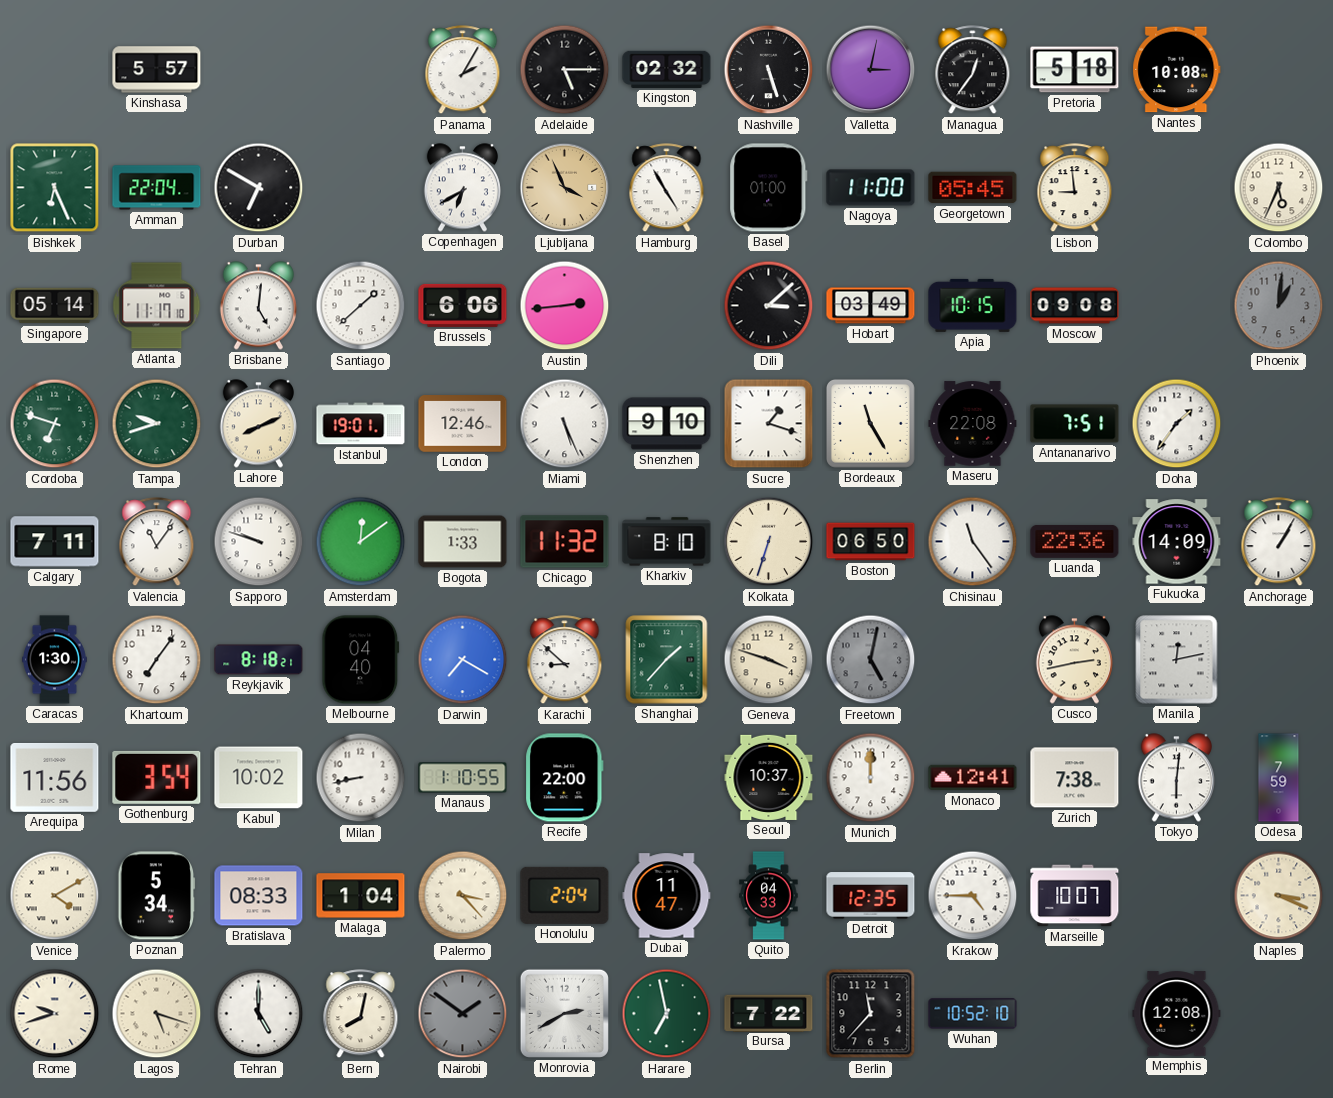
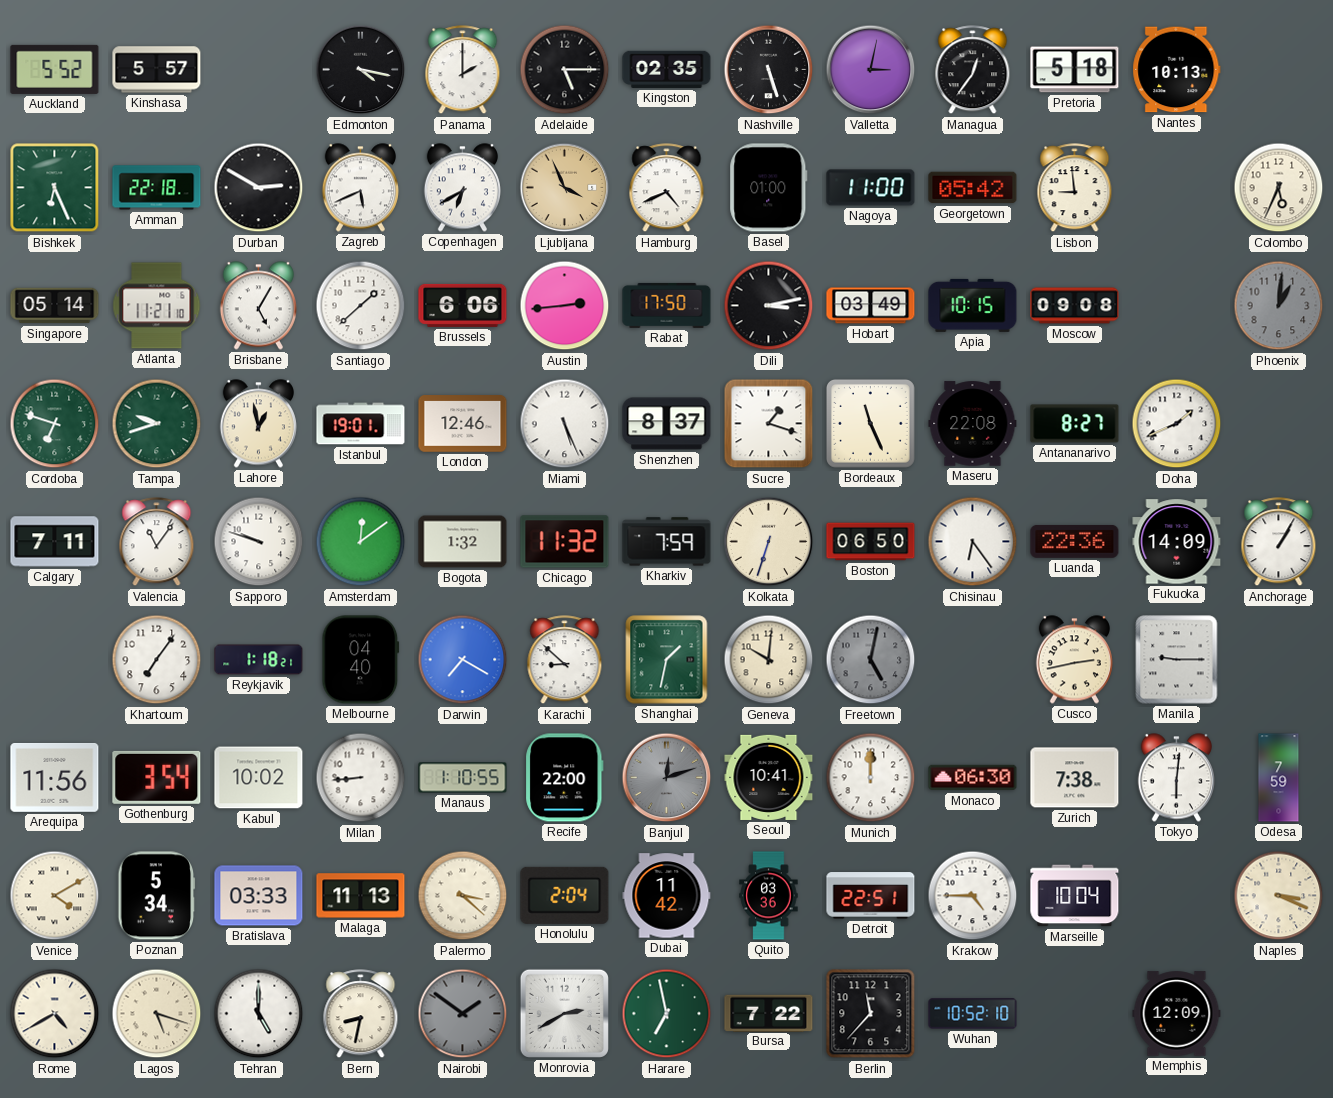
Auckland: none -> 5:52
Edmonton: none -> 4:17
Panama: 2:05 -> 2:00
Kingston: 02:32 -> 02:35
Nantes: 10:08 -> 10:13
Amman: 22:04 -> 22:18
Durban: 6:50 -> 2:50
Zagreb: none -> 5:41
Hamburg: 4:55 -> 4:41
Georgetown: 05:45 -> 05:42
Atlanta: 11:17 -> 11:21
Brisbane: 5:01 -> 5:05
Rabat: none -> 17:50
Dili: 3:08 -> 3:13
Lahore: 8:11 -> 12:58
Shenzhen: 9:10 -> 8:37
Bordeaux: 11:25 -> 11:26
Antananarivo: 7:51 -> 8:27
Doha: 1:36 -> 1:41
Bogota: 1:33 -> 1:32
Kharkiv: 8:10 -> 7:59
Chisinau: 11:24 -> 6:24
Caracas: 1:30 -> none
Reykjavik: 8:18 -> 1:18
Shanghai: 1:37 -> 1:32
Geneva: 3:48 -> 10:01
Manila: 12:13 -> 9:15
Milan: 8:43 -> 8:44
Banjul: none -> 12:12
Seoul: 10:37 -> 10:41
Monaco: 12:41 -> 06:30
Bratislava: 08:33 -> 03:33
Malaga: 1:04 -> 11:13
Palermo: 3:23 -> 3:22
Dubai: 11:47 -> 11:42
Quito: 04:33 -> 03:36
Detroit: 12:35 -> 22:51
Marseille: 10:07 -> 10:04
Rome: 9:42 -> 4:40
Bern: 8:02 -> 8:32
Memphis: 12:08 -> 12:09
